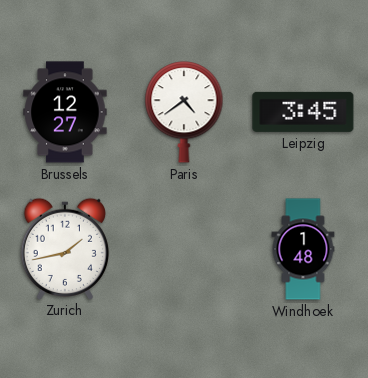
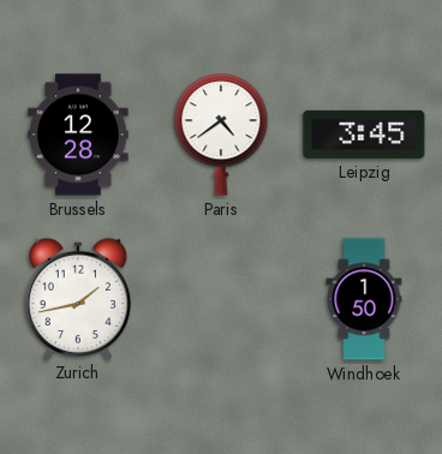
Brussels: 12:27 -> 12:28
Windhoek: 1:48 -> 1:50
